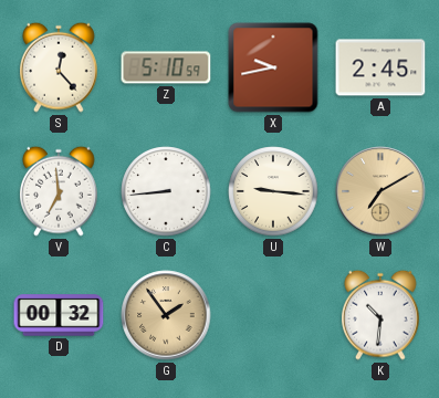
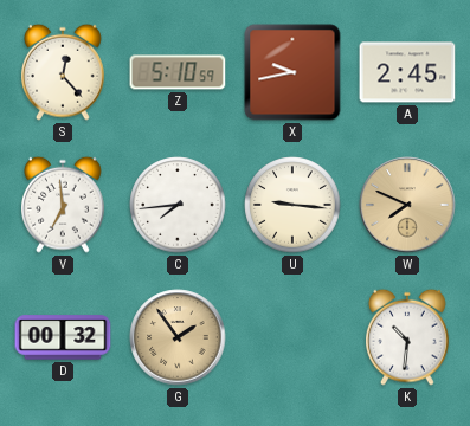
C: 8:44 -> 7:44
W: 7:10 -> 7:49
